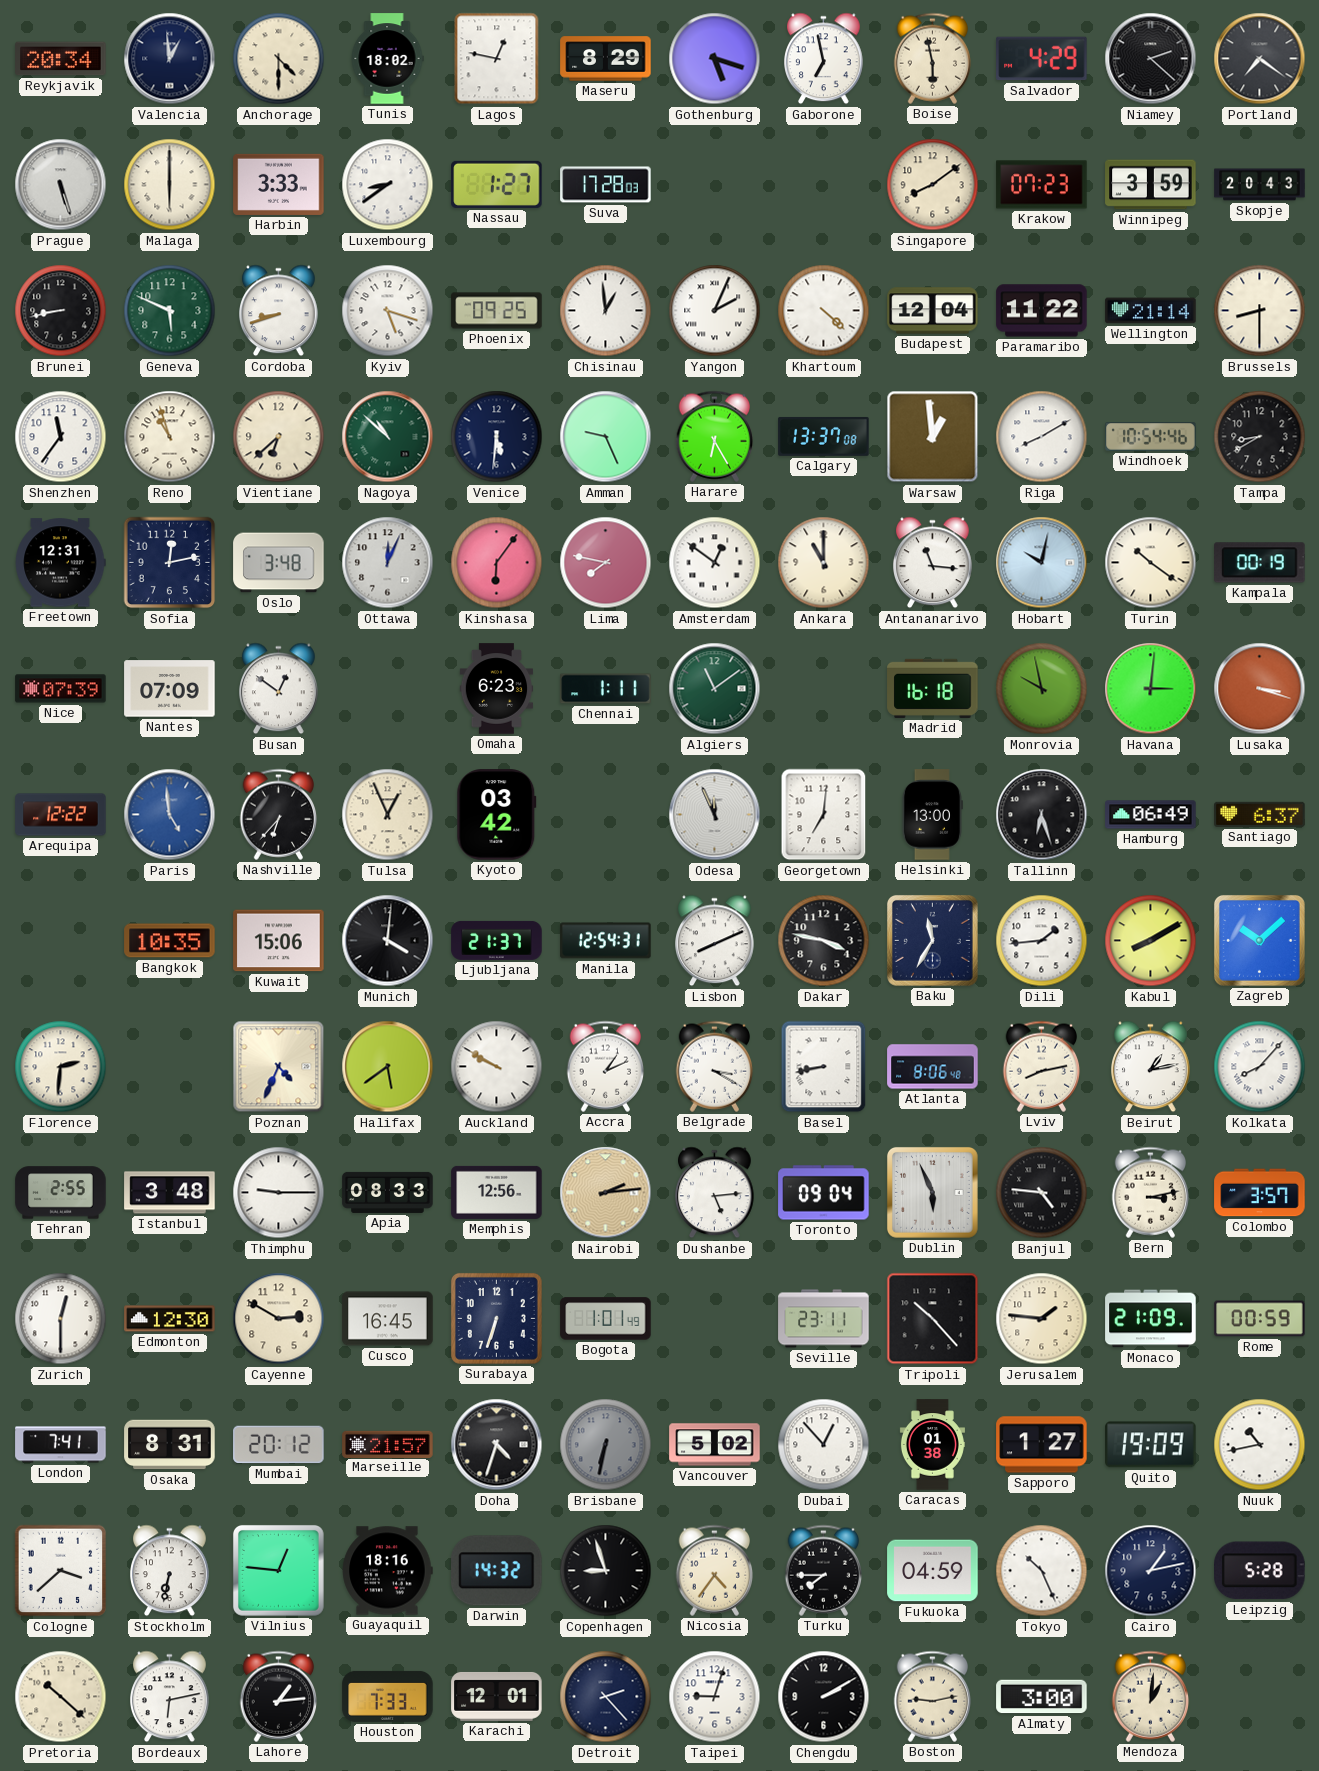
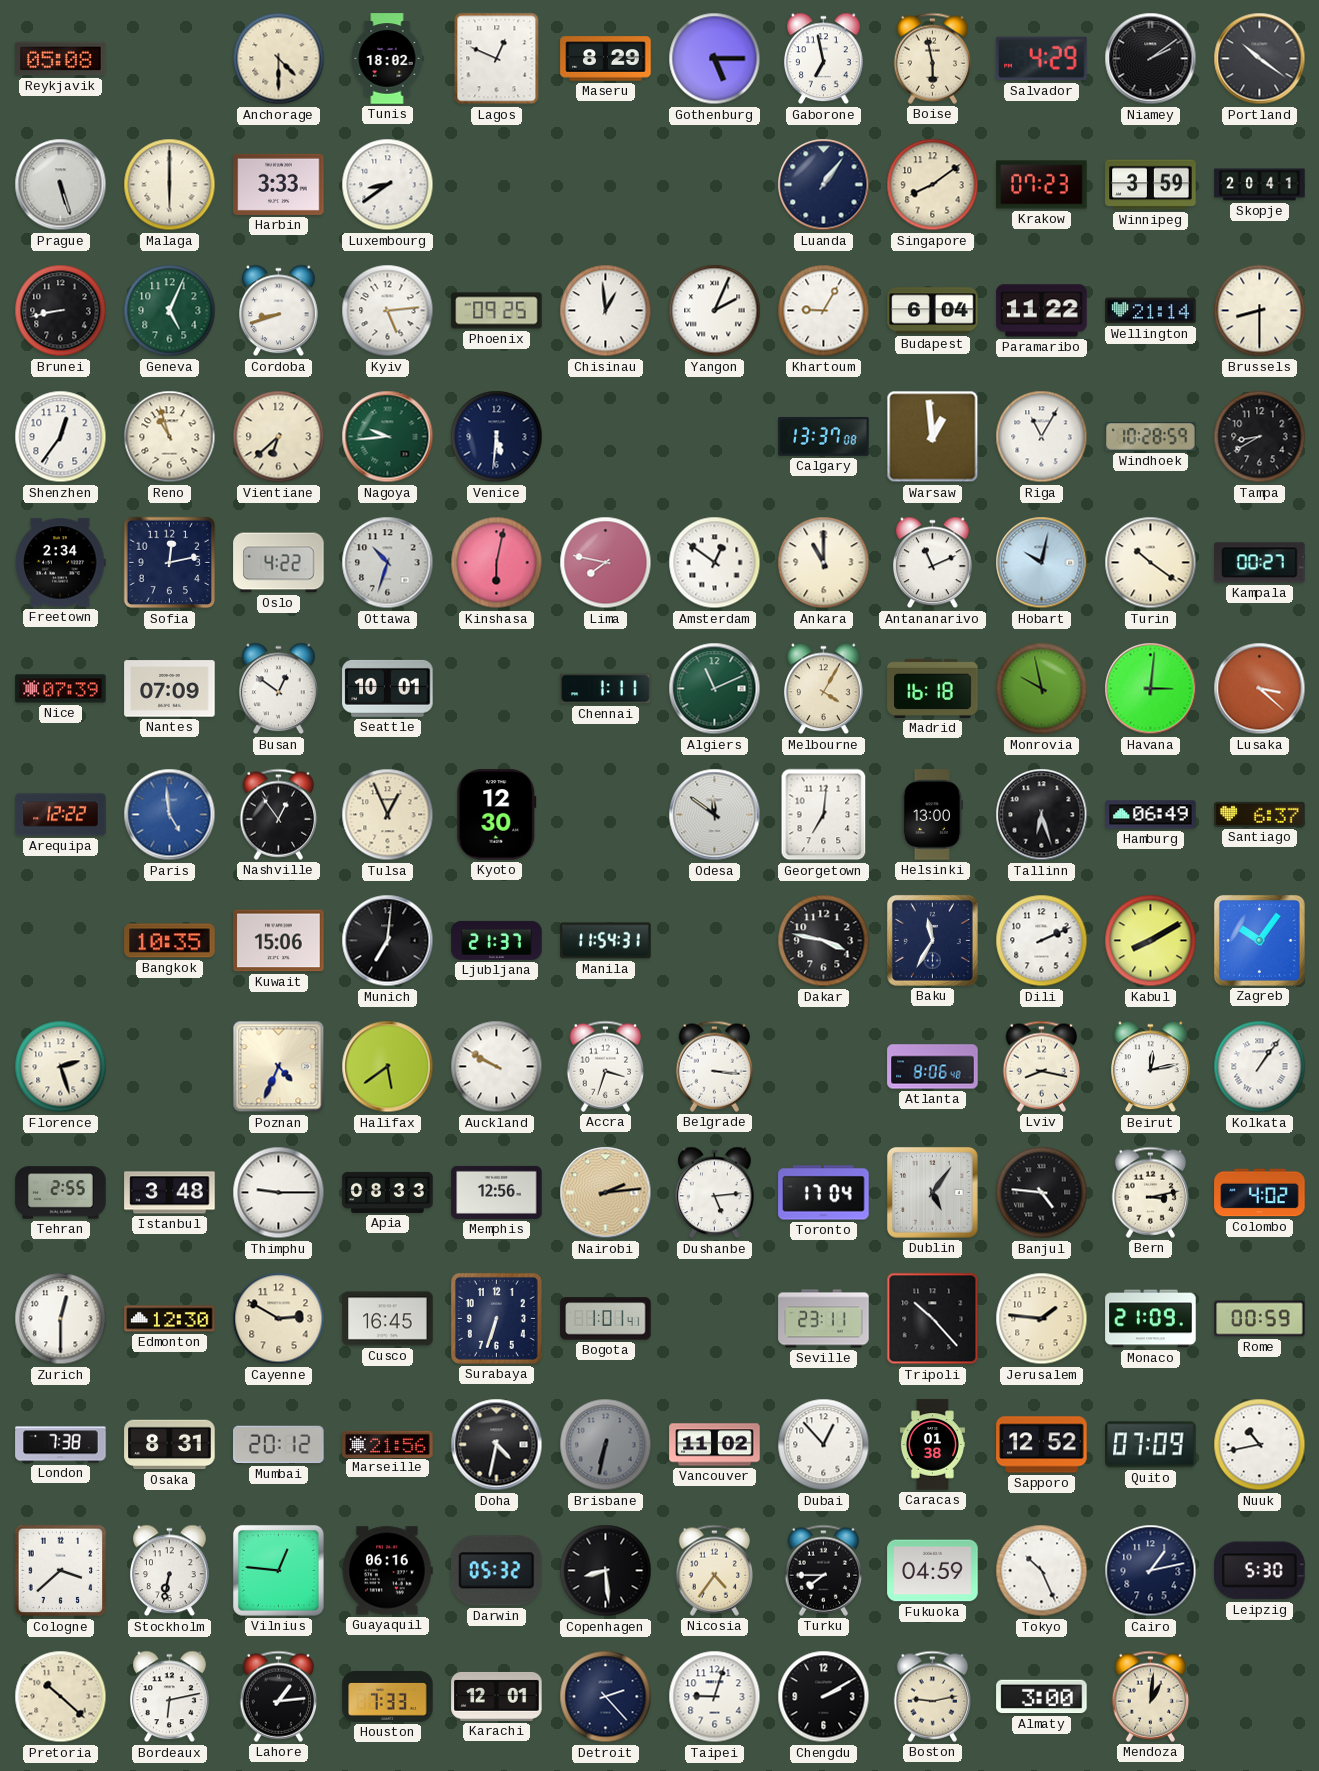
Reykjavik: 20:34 -> 05:08
Valencia: 12:59 -> none
Lagos: 12:47 -> 12:49
Gothenburg: 5:18 -> 5:15
Niamey: 2:22 -> 2:09
Portland: 7:21 -> 10:21
Nassau: 1:27 -> none
Suva: 17:28 -> none
Luanda: none -> 1:06
Skopje: 20:43 -> 20:41
Geneva: 5:49 -> 5:04
Kyiv: 5:18 -> 5:14
Khartoum: 4:22 -> 9:05
Budapest: 12:04 -> 6:04
Shenzhen: 11:36 -> 12:36
Nagoya: 10:52 -> 9:44
Amman: 9:26 -> none
Harare: 6:25 -> none
Riga: 8:10 -> 11:05
Windhoek: 10:54 -> 10:28
Freetown: 12:31 -> 2:34
Oslo: 3:48 -> 4:22
Ottawa: 12:04 -> 10:33
Kinshasa: 6:06 -> 6:02
Antananarivo: 11:16 -> 11:11
Kampala: 00:19 -> 00:27
Seattle: none -> 10:01
Omaha: 6:23 -> none
Algiers: 11:09 -> 11:11
Melbourne: none -> 4:05
Lusaka: 3:18 -> 3:22
Nashville: 6:37 -> 12:54
Kyoto: 03:42 -> 12:30
Odesa: 11:56 -> 11:51
Munich: 4:01 -> 7:01
Manila: 12:54 -> 11:54
Lisbon: 8:11 -> none
Dili: 1:44 -> 2:11
Zagreb: 10:08 -> 10:06
Florence: 2:31 -> 2:27
Accra: 1:11 -> 3:33
Belgrade: 3:20 -> 3:16
Basel: 8:43 -> none
Lviv: 8:13 -> 8:17
Beirut: 1:13 -> 12:13
Kolkata: 8:07 -> 1:06
Toronto: 09:04 -> 17:04
Dublin: 5:56 -> 5:06
Colombo: 3:57 -> 4:02
Bogota: 1:01:49 -> 1:01:41
London: 7:41 -> 7:38
Marseille: 21:57 -> 21:56
Doha: 4:33 -> 4:32
Vancouver: 5:02 -> 11:02
Sapporo: 1:27 -> 12:52
Quito: 19:09 -> 07:09
Guayaquil: 18:16 -> 06:16
Darwin: 14:32 -> 05:32
Copenhagen: 8:57 -> 8:29
Leipzig: 5:28 -> 5:30
